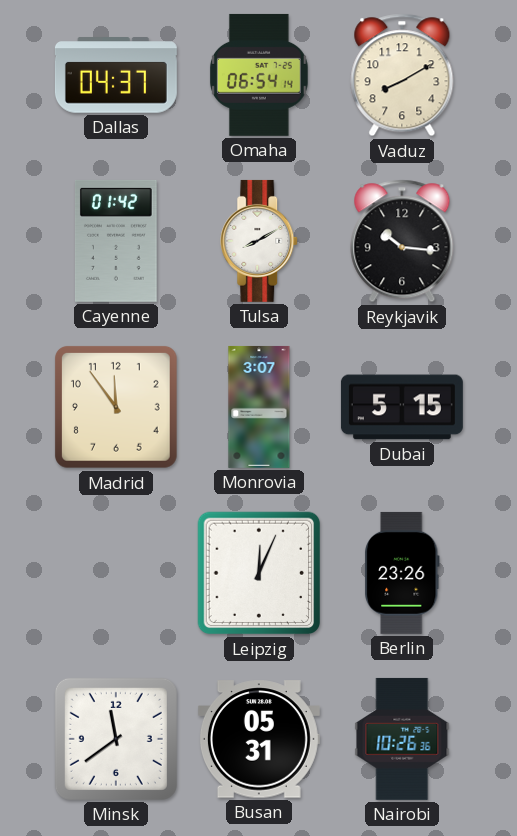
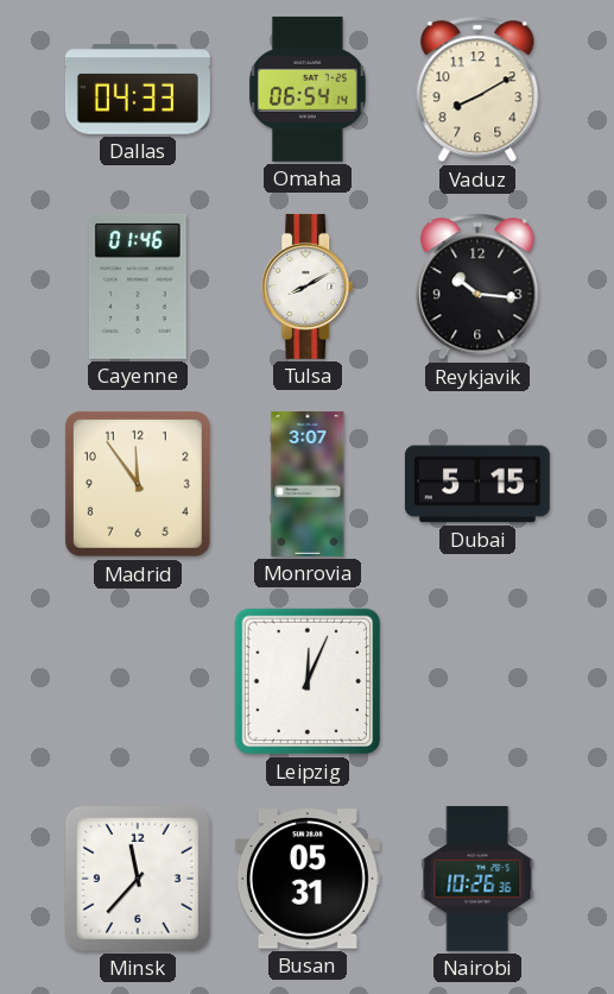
Dallas: 04:37 -> 04:33
Cayenne: 01:42 -> 01:46
Berlin: 23:26 -> none
Minsk: 11:39 -> 11:37
